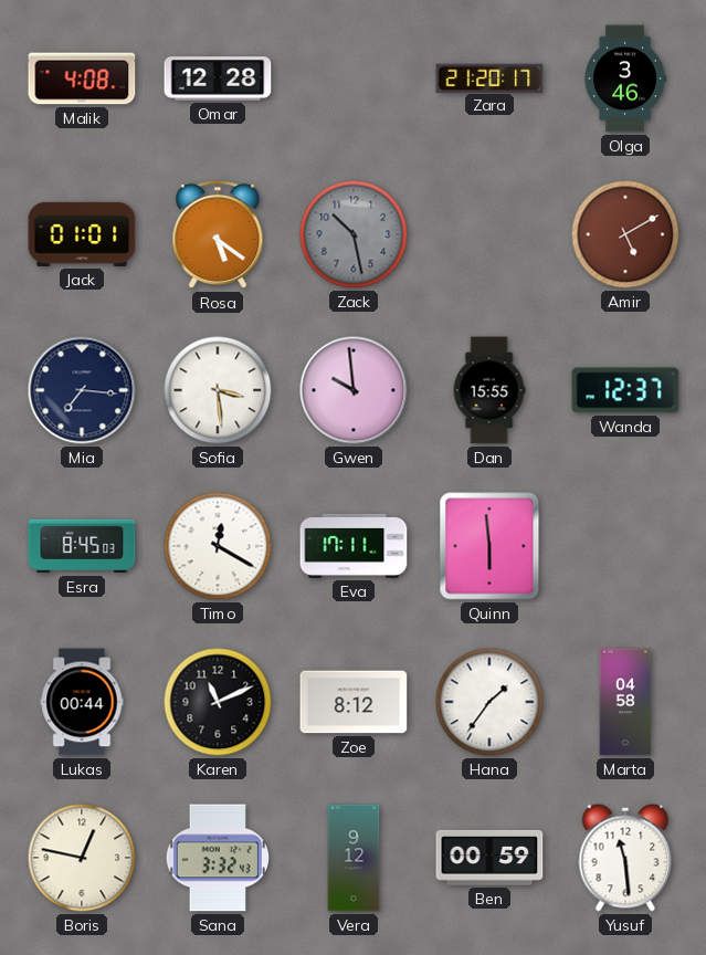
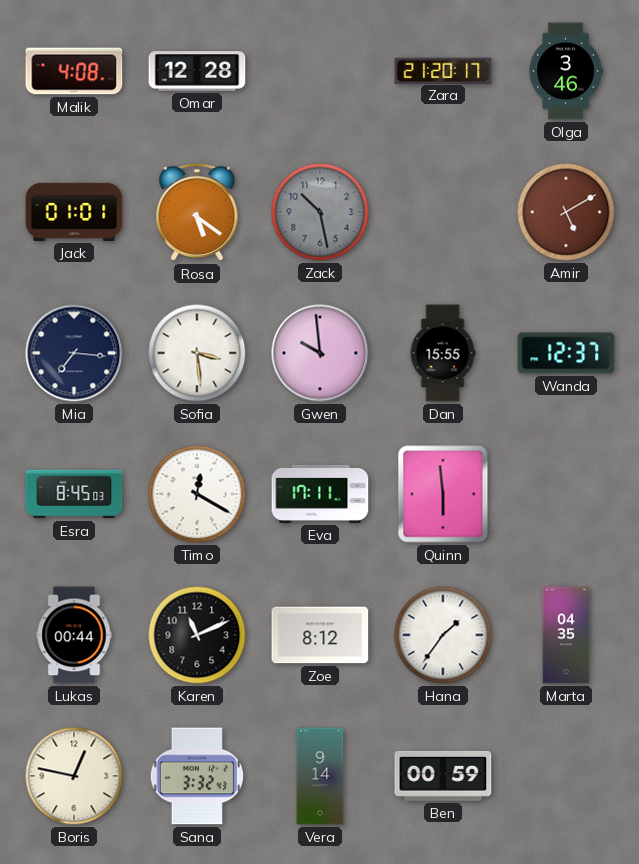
Marta: 04:58 -> 04:35
Vera: 9:12 -> 9:14
Yusuf: 11:29 -> none
